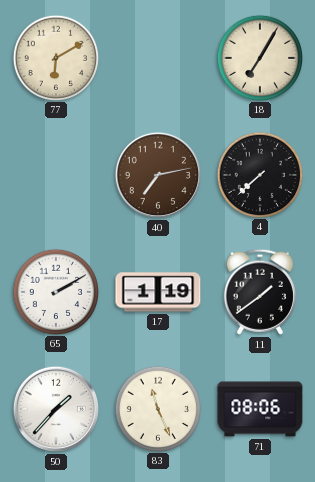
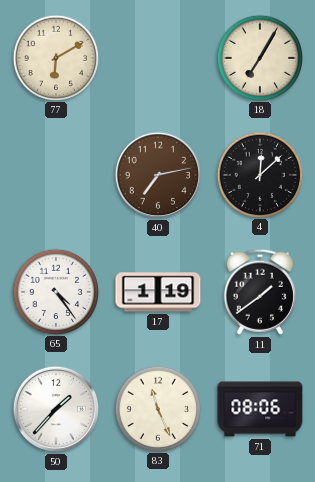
4: 7:38 -> 12:08
65: 2:10 -> 4:24
